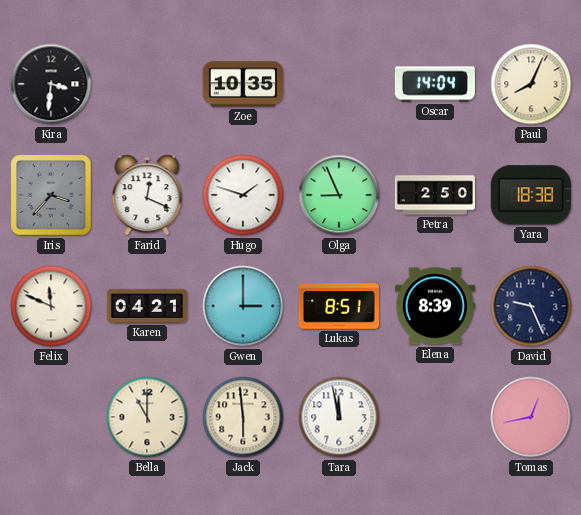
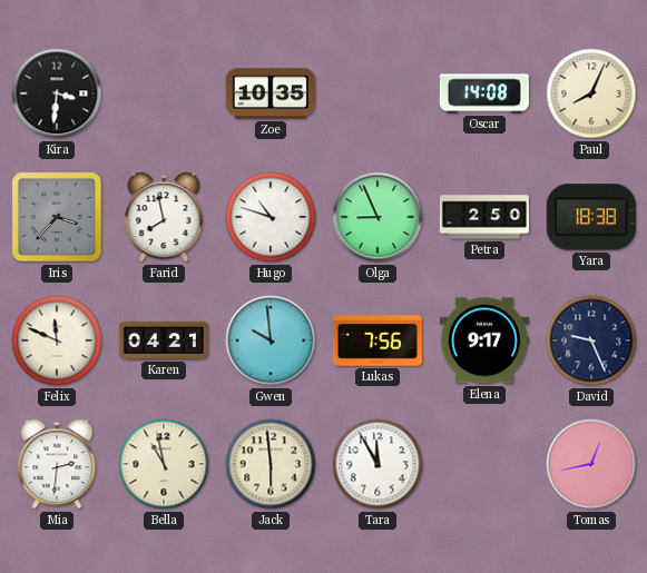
Oscar: 14:04 -> 14:08
Farid: 12:19 -> 7:58
Hugo: 1:48 -> 10:48
Gwen: 3:00 -> 9:59
Lukas: 8:51 -> 7:56
Elena: 8:39 -> 9:17
Mia: none -> 2:31
Bella: 11:00 -> 10:58
Tara: 11:58 -> 11:55
